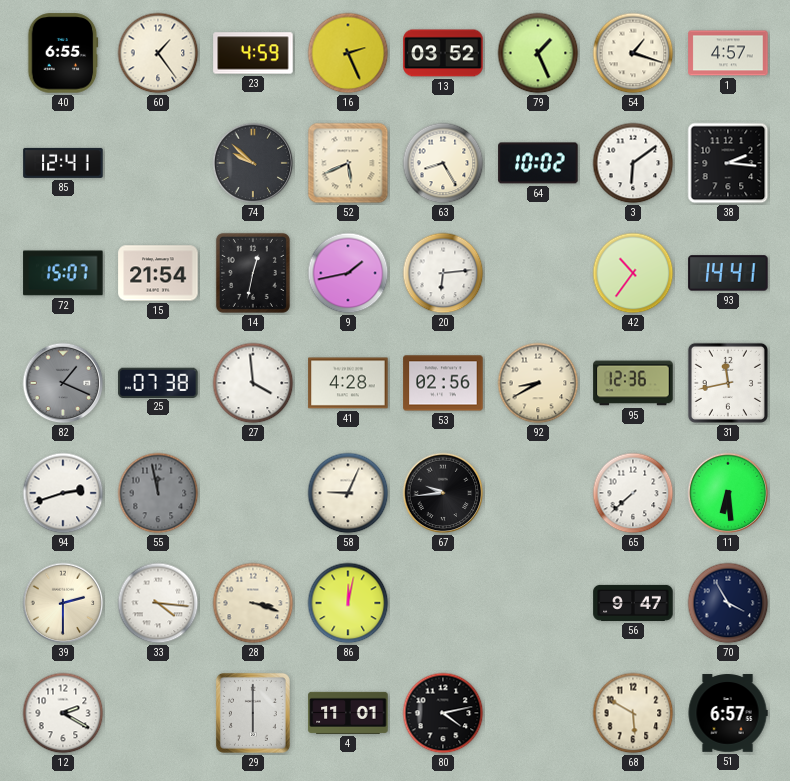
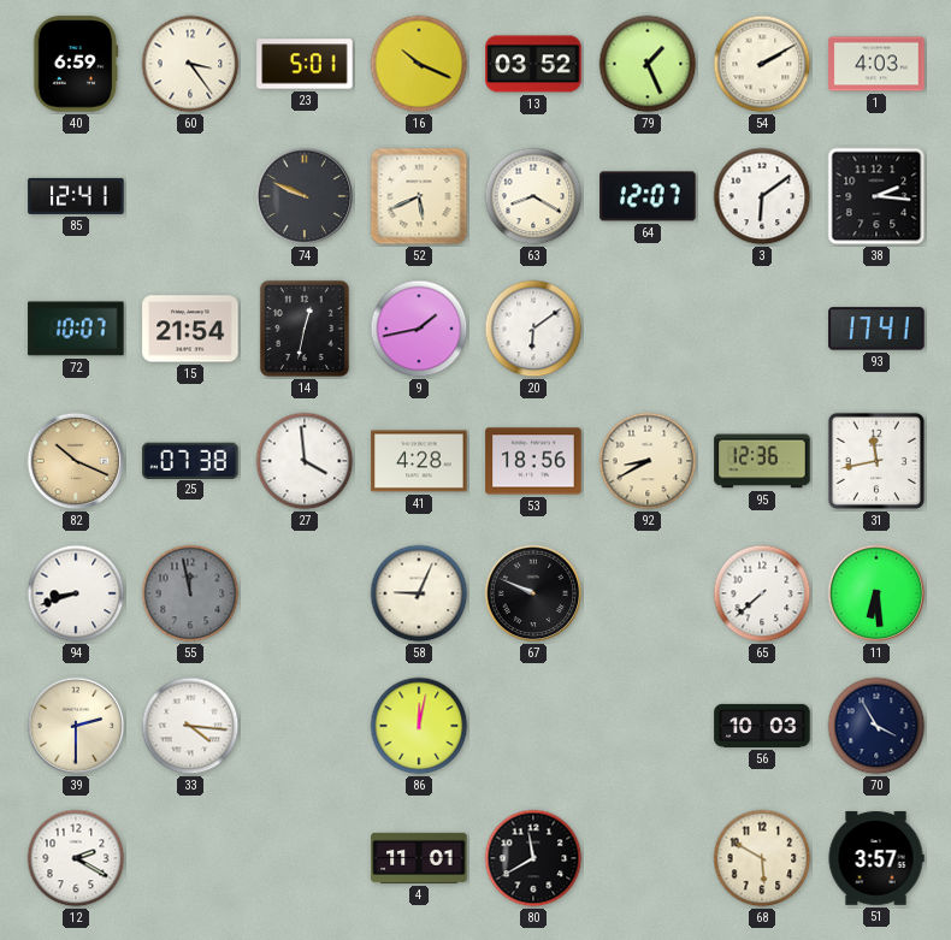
40: 6:55 -> 6:59
60: 1:24 -> 3:24
23: 4:59 -> 5:01
16: 2:26 -> 10:19
54: 1:18 -> 2:10
1: 4:57 -> 4:03
74: 9:52 -> 9:49
63: 8:25 -> 8:20
64: 10:02 -> 12:07
72: 15:07 -> 10:07
20: 6:14 -> 6:09
42: 10:36 -> none
93: 14:41 -> 17:41
82: 1:19 -> 10:19
82 dial: grey -> champagne
53: 02:56 -> 18:56
94: 2:42 -> 8:42
67: 9:44 -> 9:49
28: 3:18 -> none
56: 9:47 -> 10:03
29: 6:00 -> none
80: 4:13 -> 11:40
51: 6:57 -> 3:57
